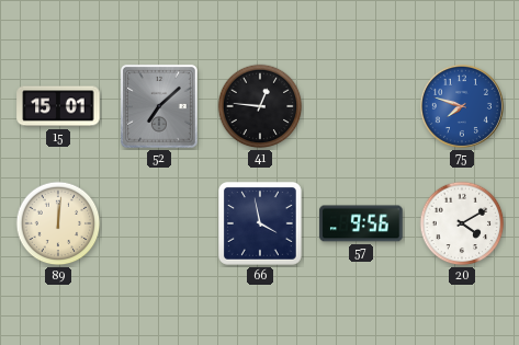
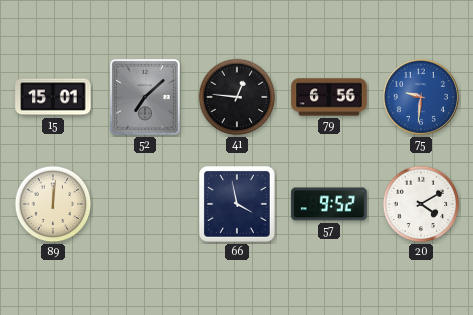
79: none -> 6:56
75: 7:48 -> 9:31
57: 9:56 -> 9:52
